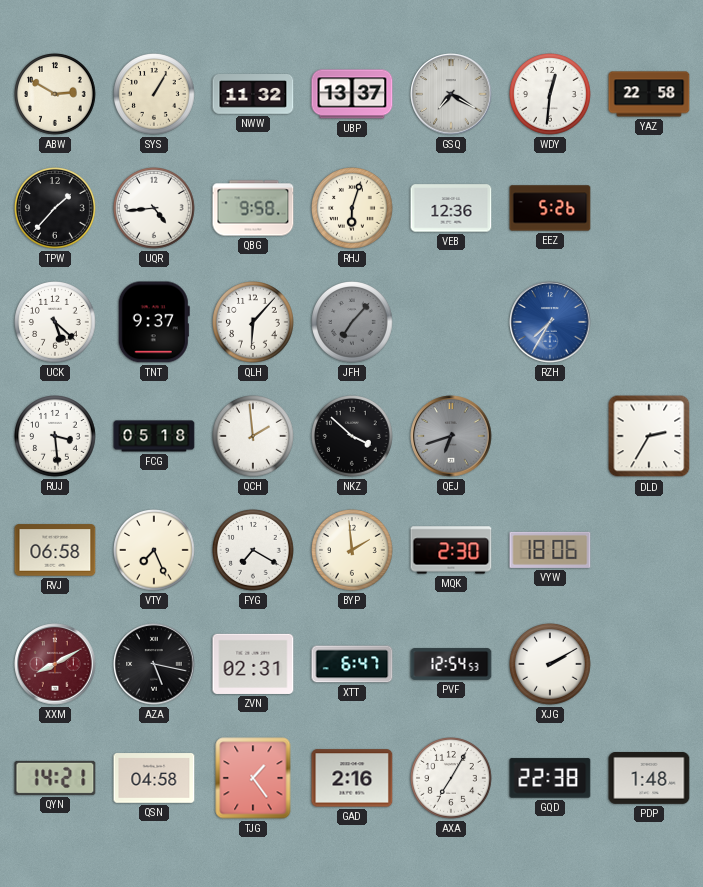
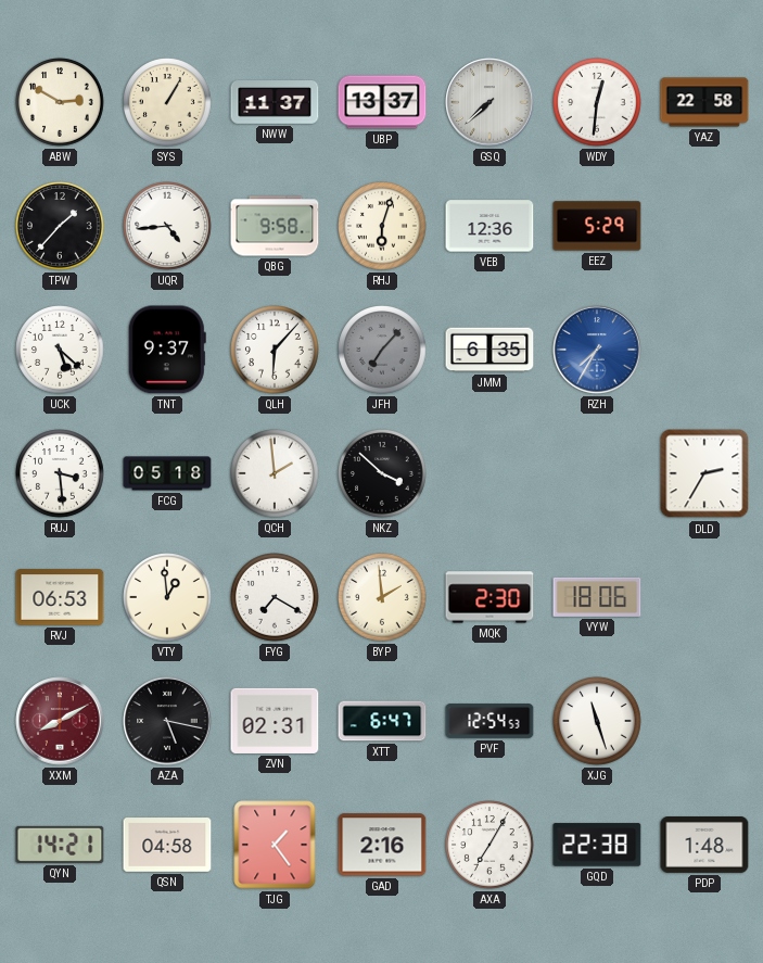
NWW: 11:32 -> 11:37
GSQ: 7:20 -> 7:38
EEZ: 5:26 -> 5:29
JMM: none -> 6:35
QEJ: 6:42 -> none
RVJ: 06:58 -> 06:53
VTY: 7:26 -> 12:59
XJG: 2:10 -> 11:27
